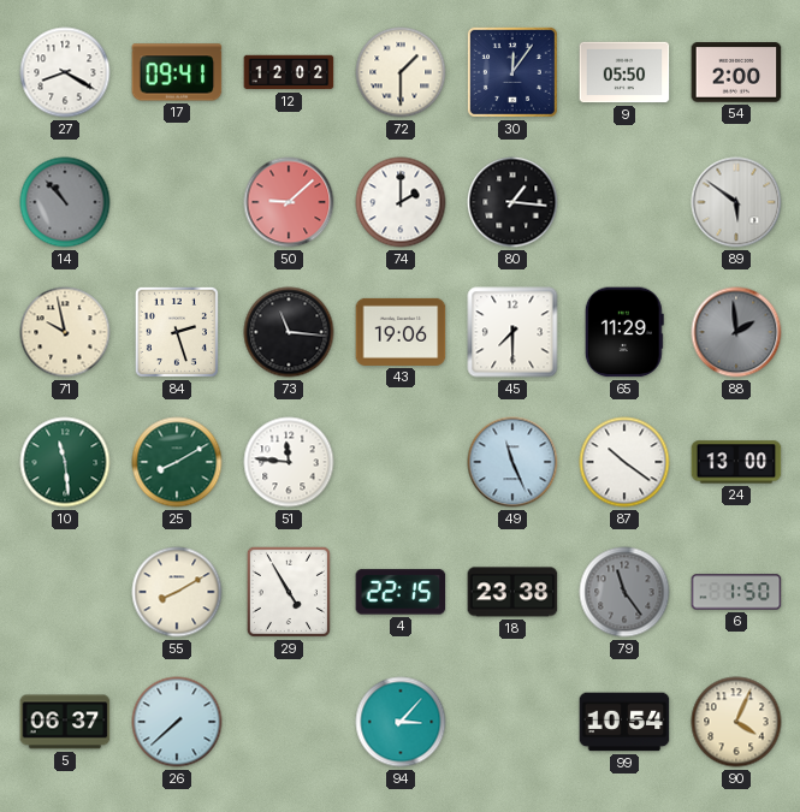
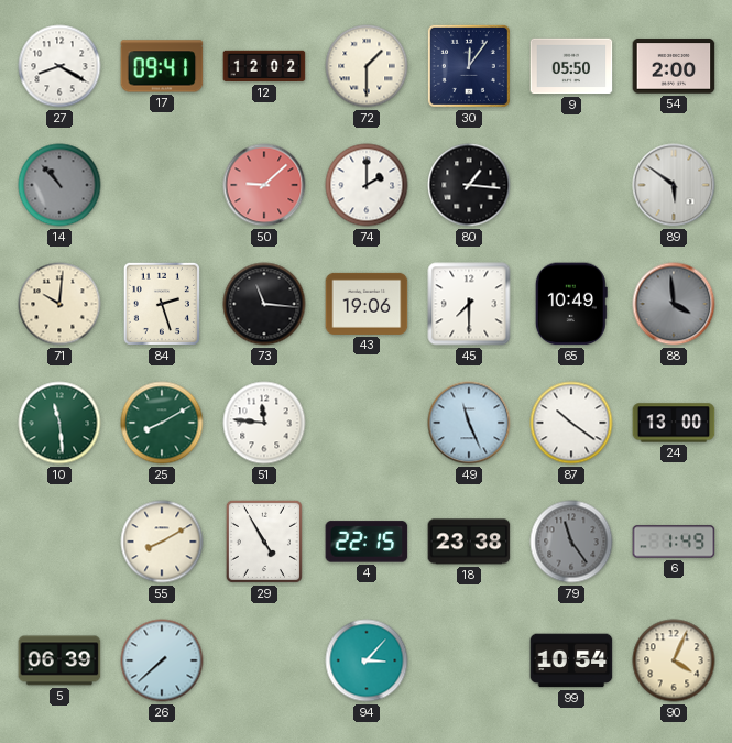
71: 9:58 -> 10:01
65: 11:29 -> 10:49
88: 1:59 -> 3:59
6: 1:50 -> 1:49
5: 06:37 -> 06:39
